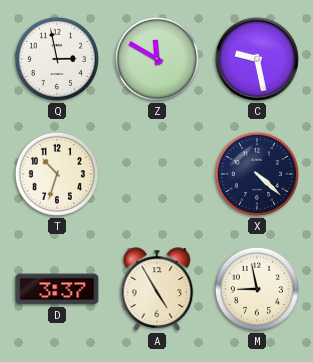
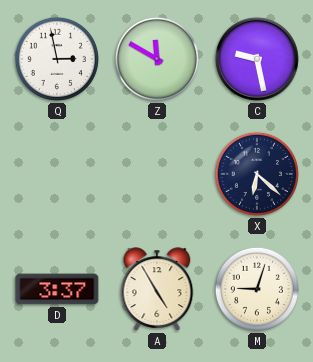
T: 10:33 -> none
X: 4:22 -> 6:22
M: 8:58 -> 9:03
